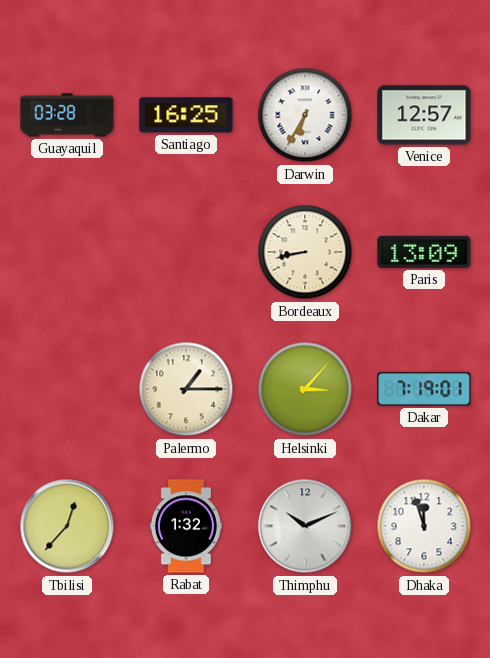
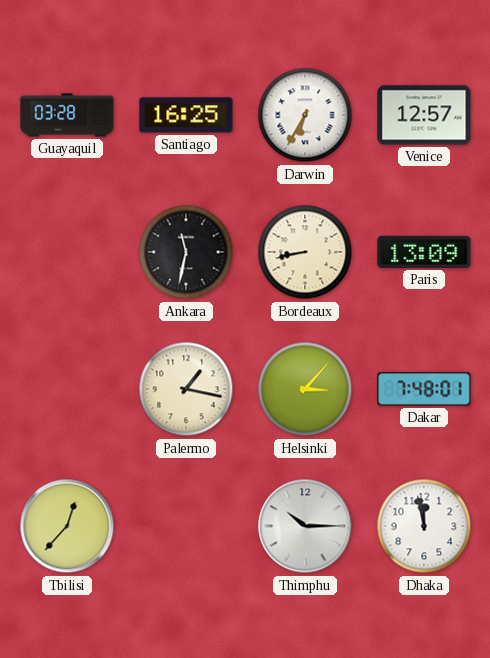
Ankara: none -> 11:32
Palermo: 1:15 -> 1:17
Dakar: 7:19 -> 7:48
Rabat: 1:32 -> none
Thimphu: 10:11 -> 10:15
Dhaka: 11:57 -> 11:58
